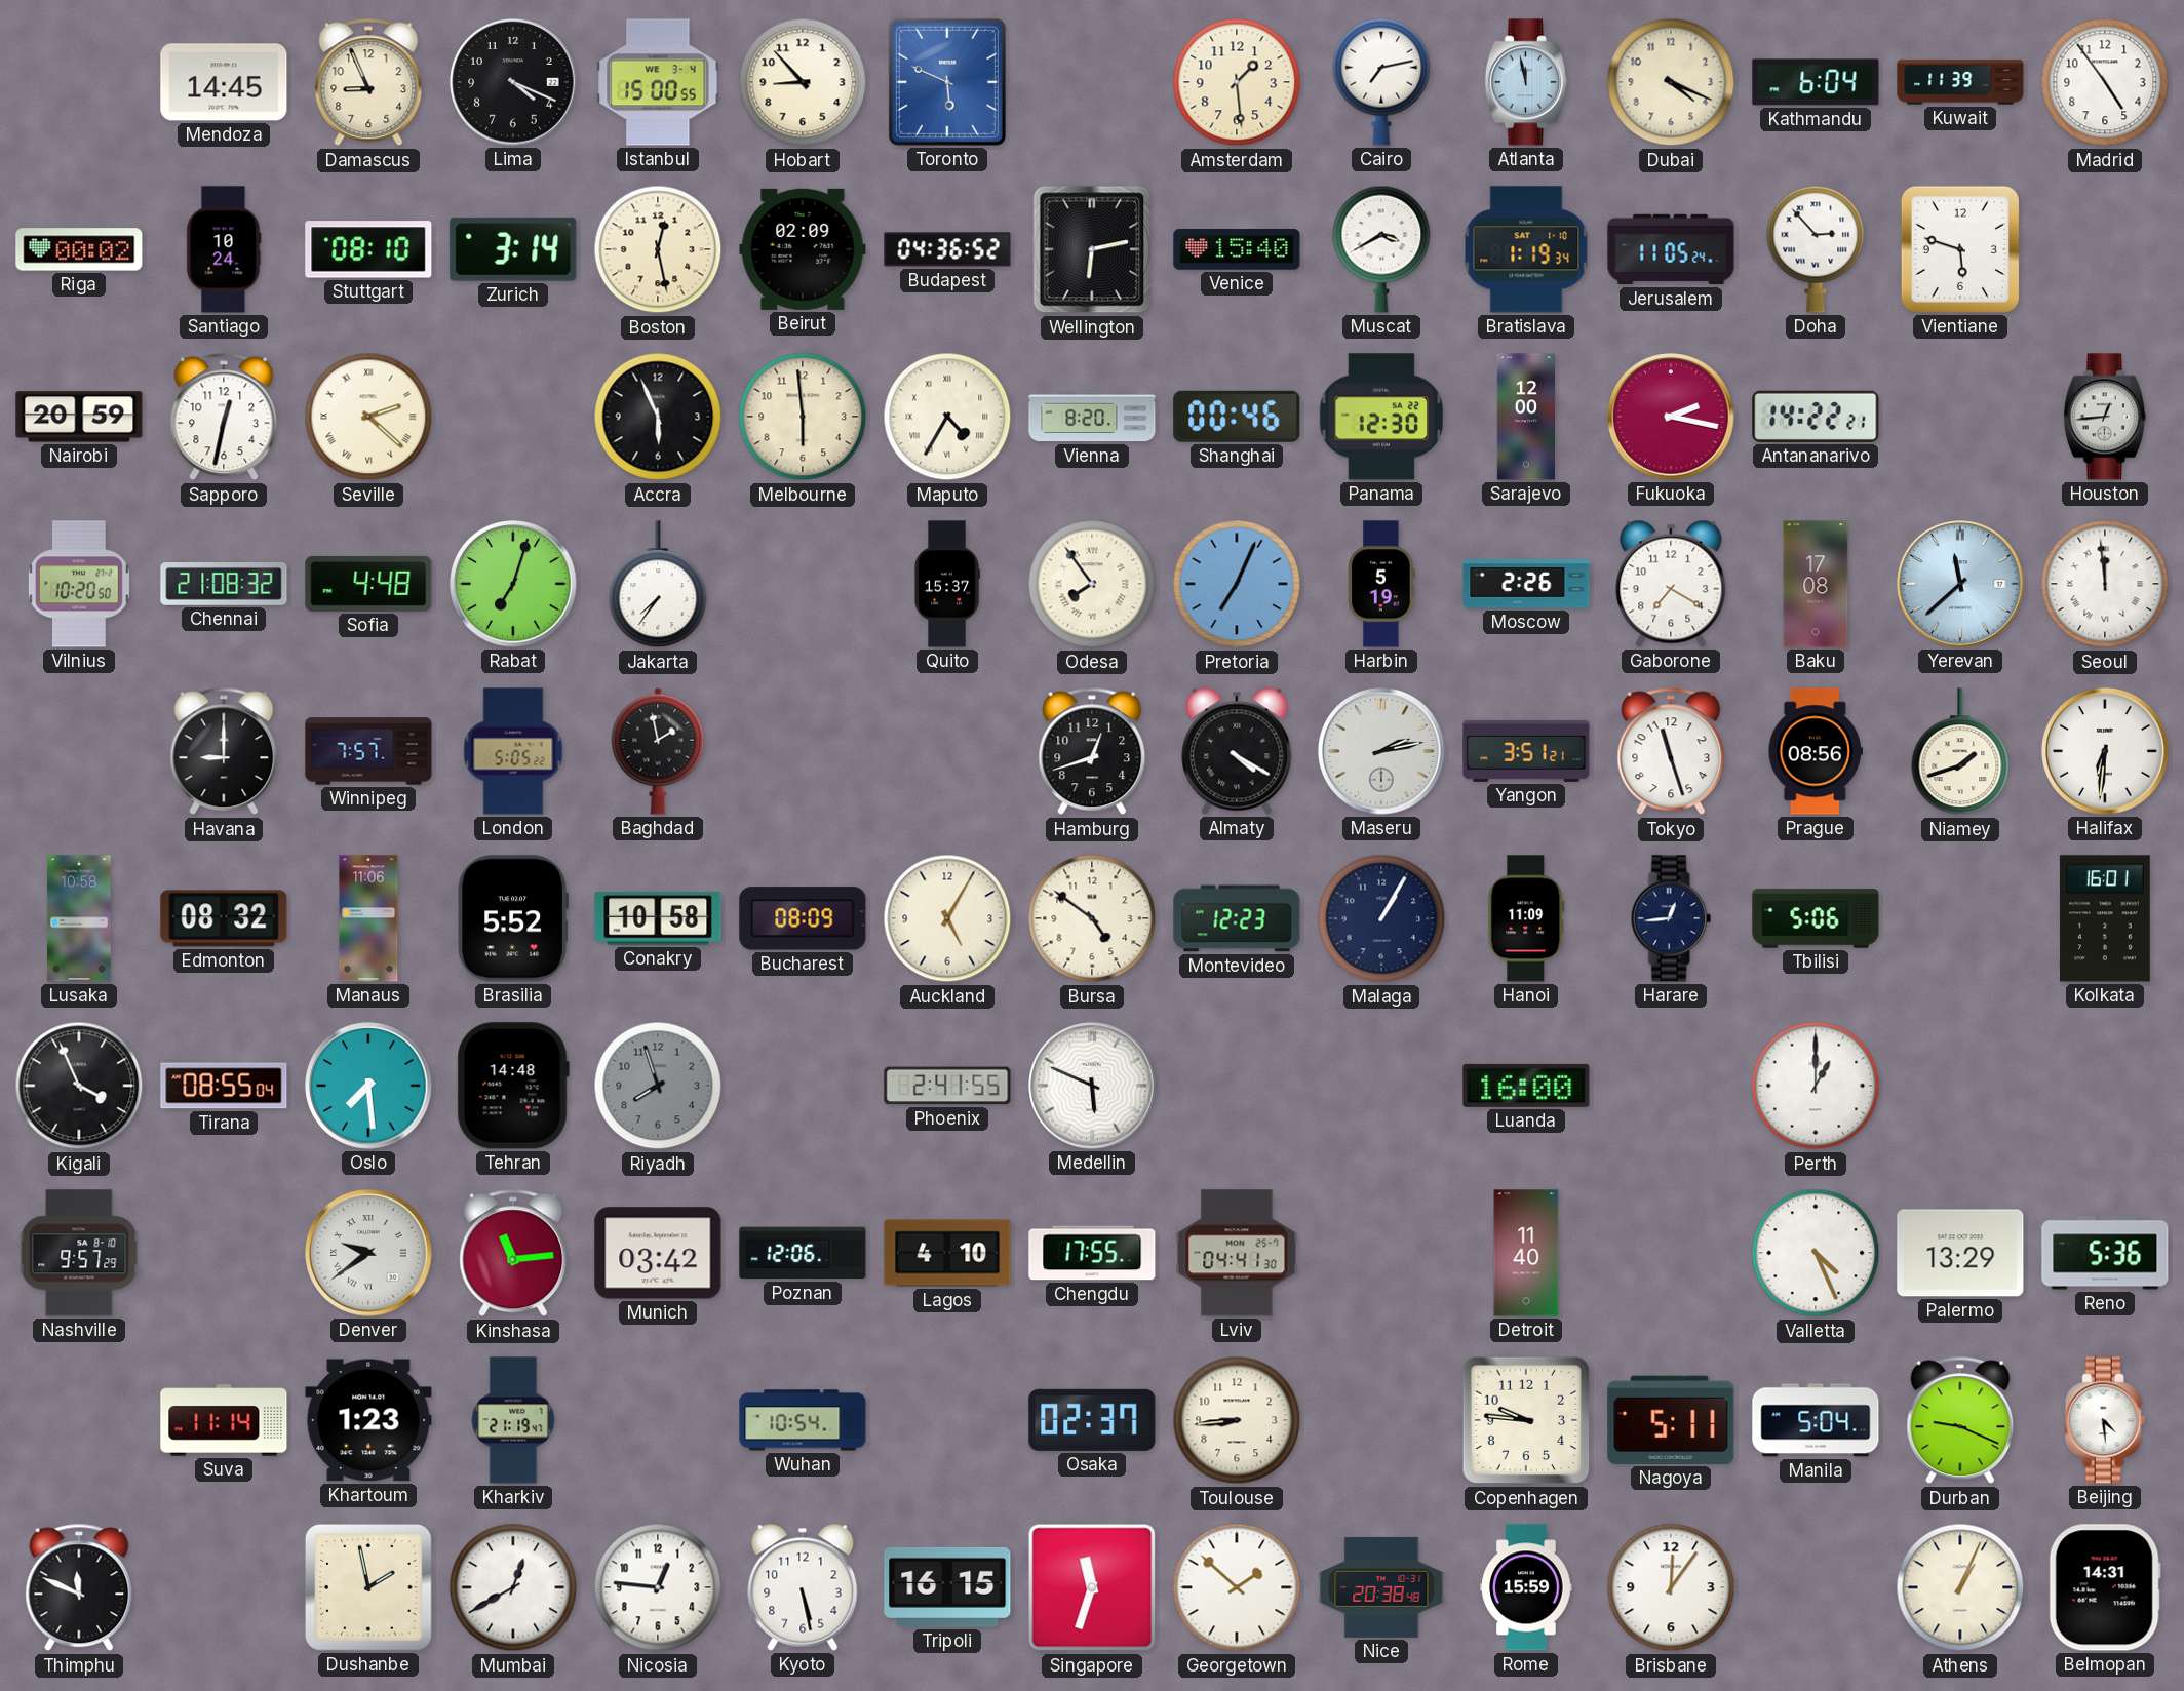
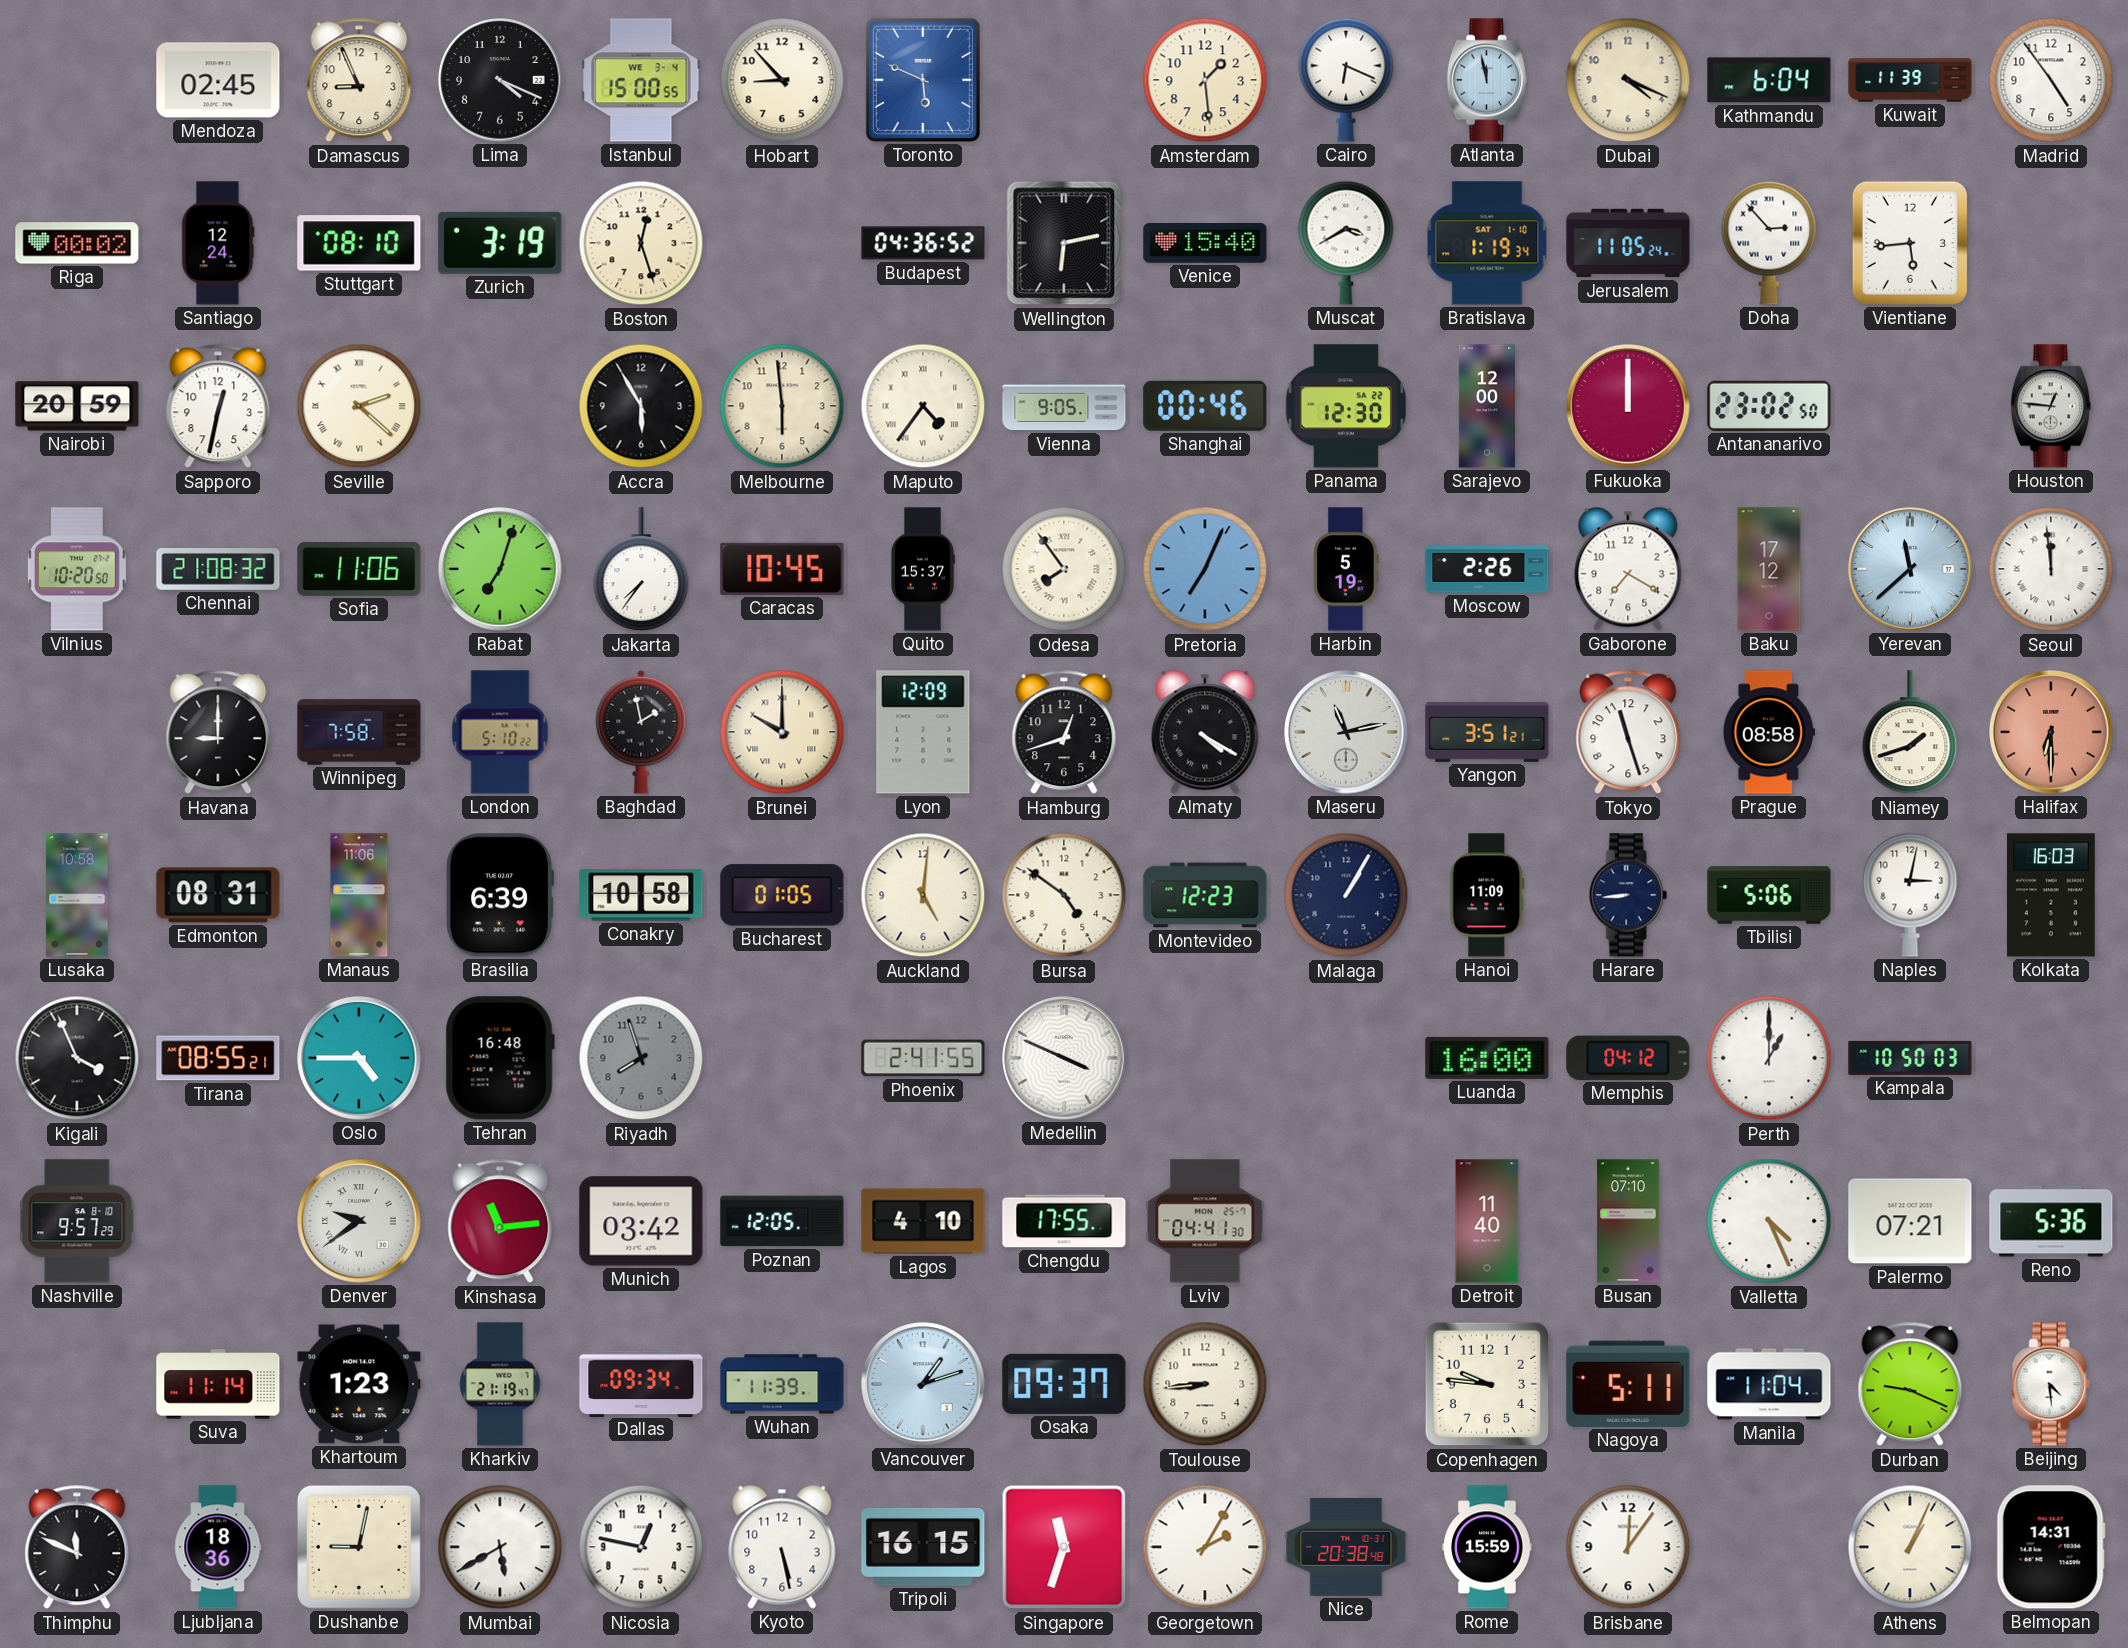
Mendoza: 14:45 -> 02:45
Cairo: 7:13 -> 6:19
Santiago: 10:24 -> 12:24
Zurich: 3:14 -> 3:19
Boston: 12:28 -> 12:27
Beirut: 02:09 -> none
Vientiane: 5:48 -> 5:44
Accra: 5:56 -> 5:55
Maputo: 4:35 -> 4:36
Vienna: 8:20 -> 9:05
Fukuoka: 2:17 -> 12:00
Antananarivo: 14:22 -> 23:02
Houston: 12:44 -> 12:46
Sofia: 4:48 -> 11:06
Caracas: none -> 10:45
Baku: 17:08 -> 17:12
Winnipeg: 7:57 -> 7:58
London: 5:05 -> 5:10
Brunei: none -> 10:00
Lyon: none -> 12:09
Maseru: 2:13 -> 11:13
Prague: 08:56 -> 08:58
Halifax: 6:31 -> 6:30
Halifax dial: white -> salmon
Edmonton: 08:32 -> 08:31
Brasilia: 5:52 -> 6:39
Bucharest: 08:09 -> 01:05
Auckland: 5:05 -> 5:01
Harare: 12:44 -> 8:44
Naples: none -> 3:02
Kolkata: 16:01 -> 16:03
Tirana: 08:55:04 -> 08:55:21
Oslo: 7:29 -> 4:45
Tehran: 14:48 -> 16:48
Medellin: 5:49 -> 3:49
Memphis: none -> 04:12
Kampala: none -> 10:50
Poznan: 12:06 -> 12:05
Busan: none -> 07:10
Palermo: 13:29 -> 07:21
Dallas: none -> 09:34
Wuhan: 10:54 -> 11:39
Vancouver: none -> 1:12
Osaka: 02:37 -> 09:37
Manila: 5:04 -> 11:04
Ljubljana: none -> 18:36
Dushanbe: 1:58 -> 9:02
Mumbai: 12:40 -> 5:40
Nicosia: 12:46 -> 12:47
Georgetown: 1:52 -> 2:05
